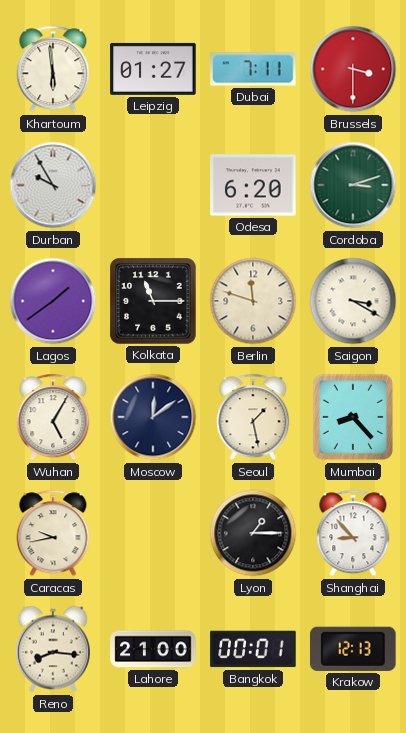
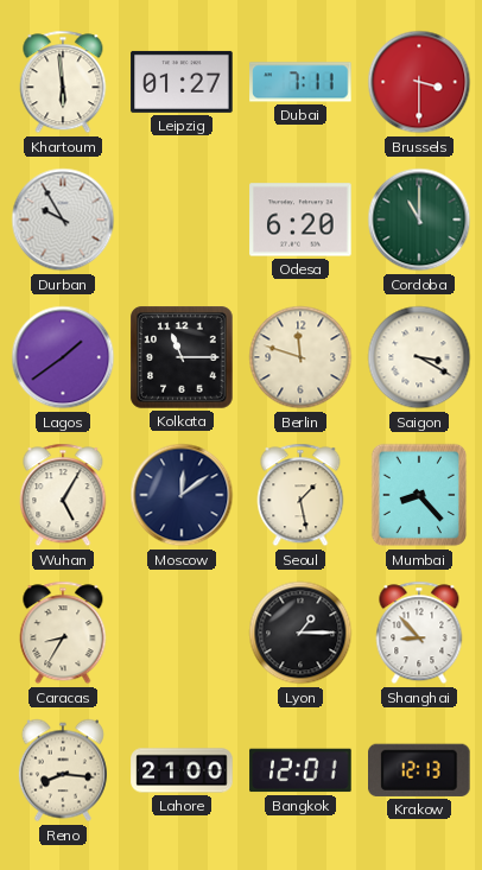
Cordoba: 3:12 -> 11:00
Caracas: 9:43 -> 8:35
Bangkok: 00:01 -> 12:01
